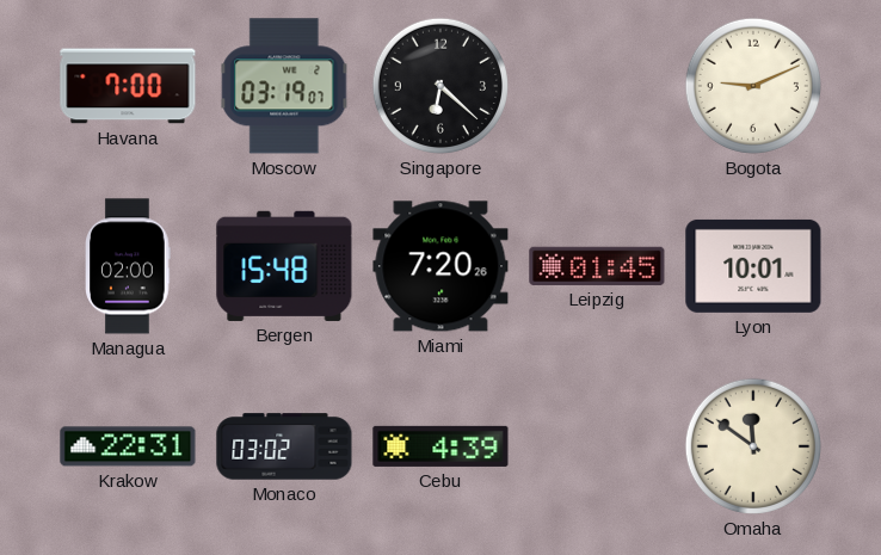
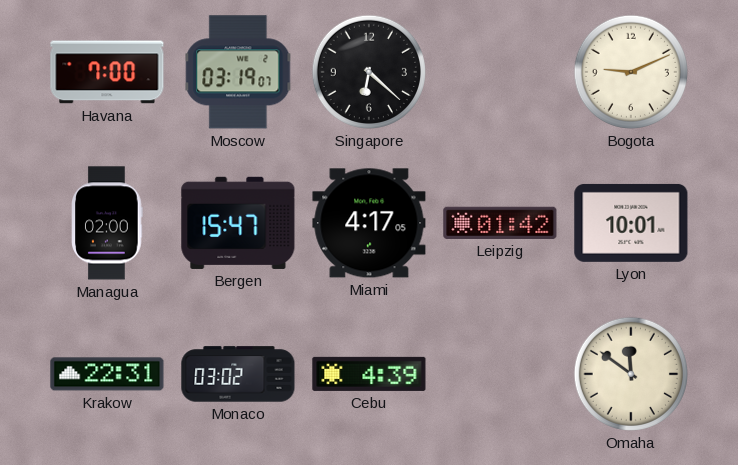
Bergen: 15:48 -> 15:47
Miami: 7:20 -> 4:17
Leipzig: 01:45 -> 01:42
